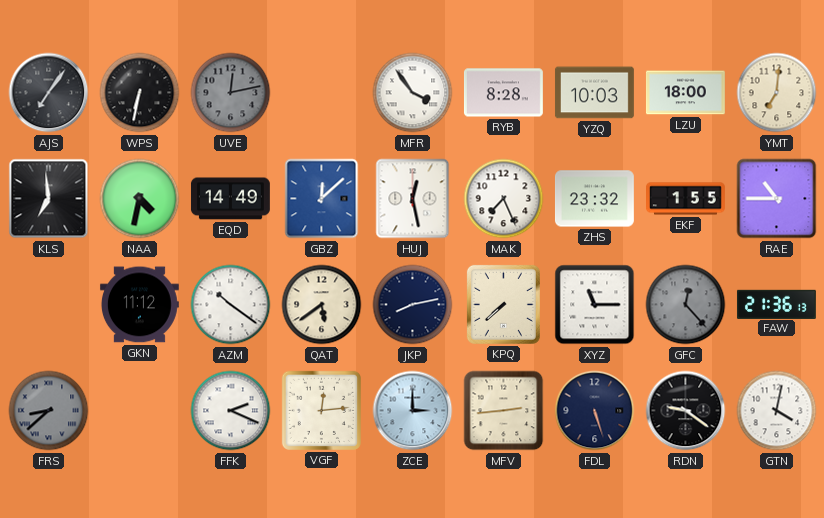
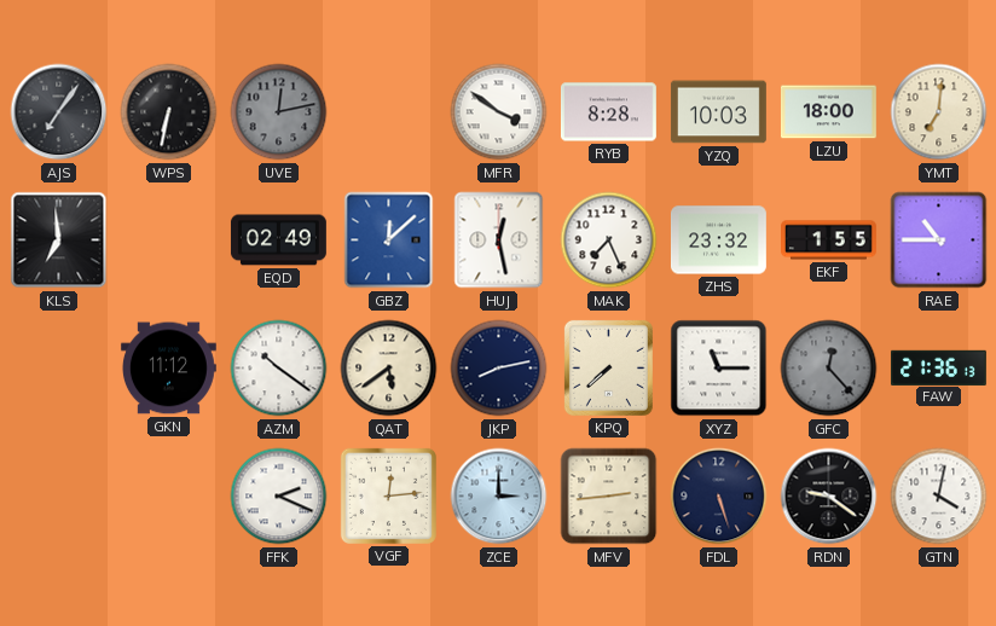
MFR: 3:54 -> 3:51
NAA: 4:32 -> none
EQD: 14:49 -> 02:49
FRS: 8:38 -> none
